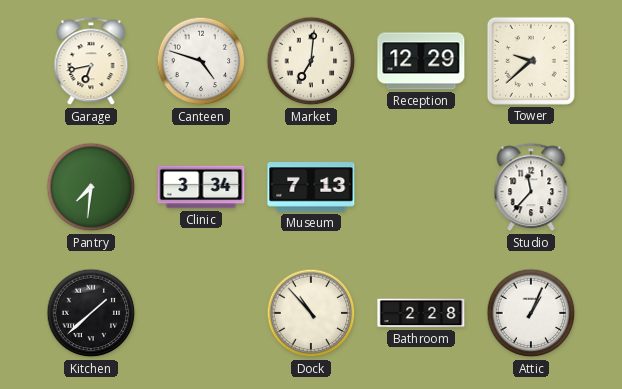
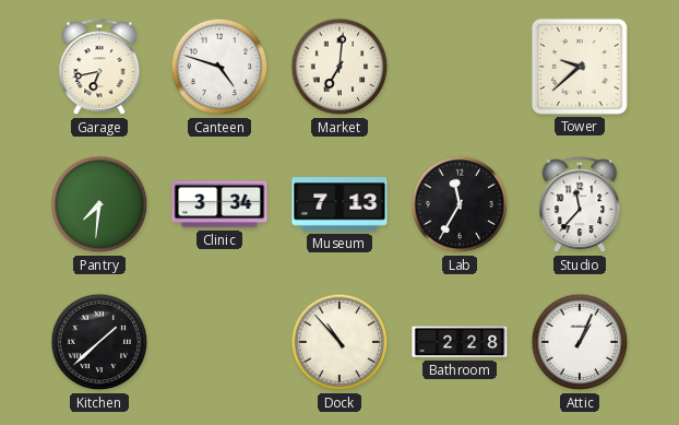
Reception: 12:29 -> none
Lab: none -> 11:35
